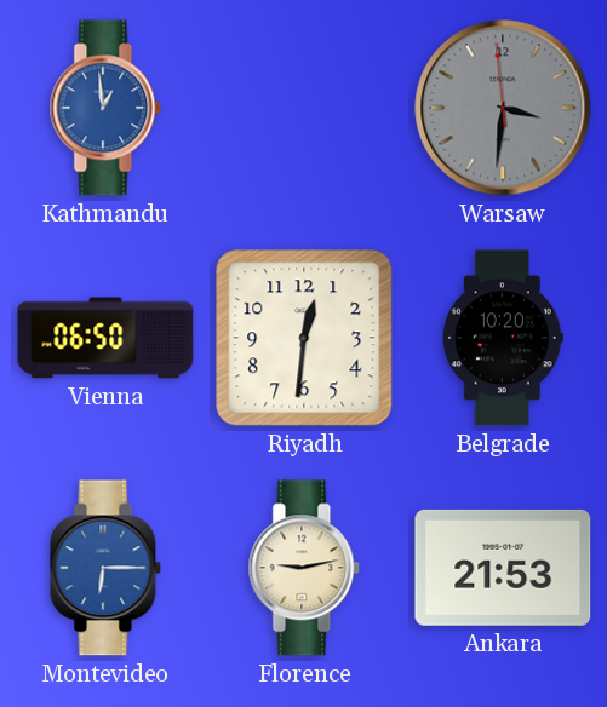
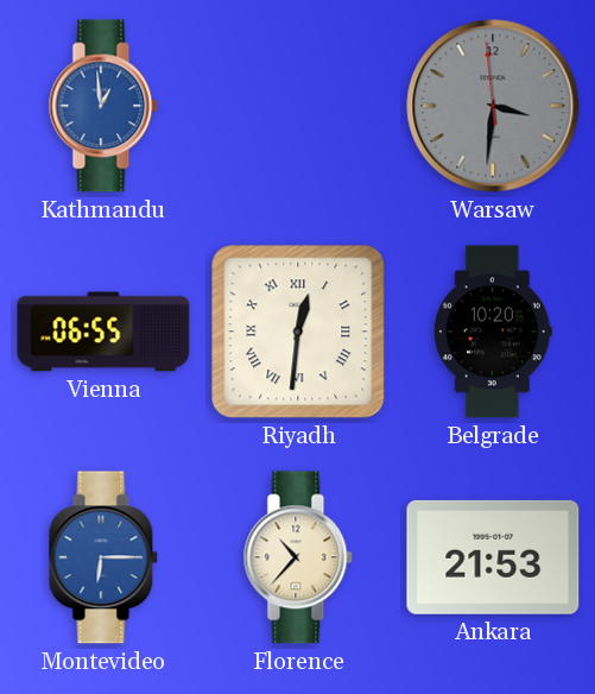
Vienna: 06:50 -> 06:55
Riyadh numerals: Arabic -> Roman
Florence: 9:13 -> 10:37
